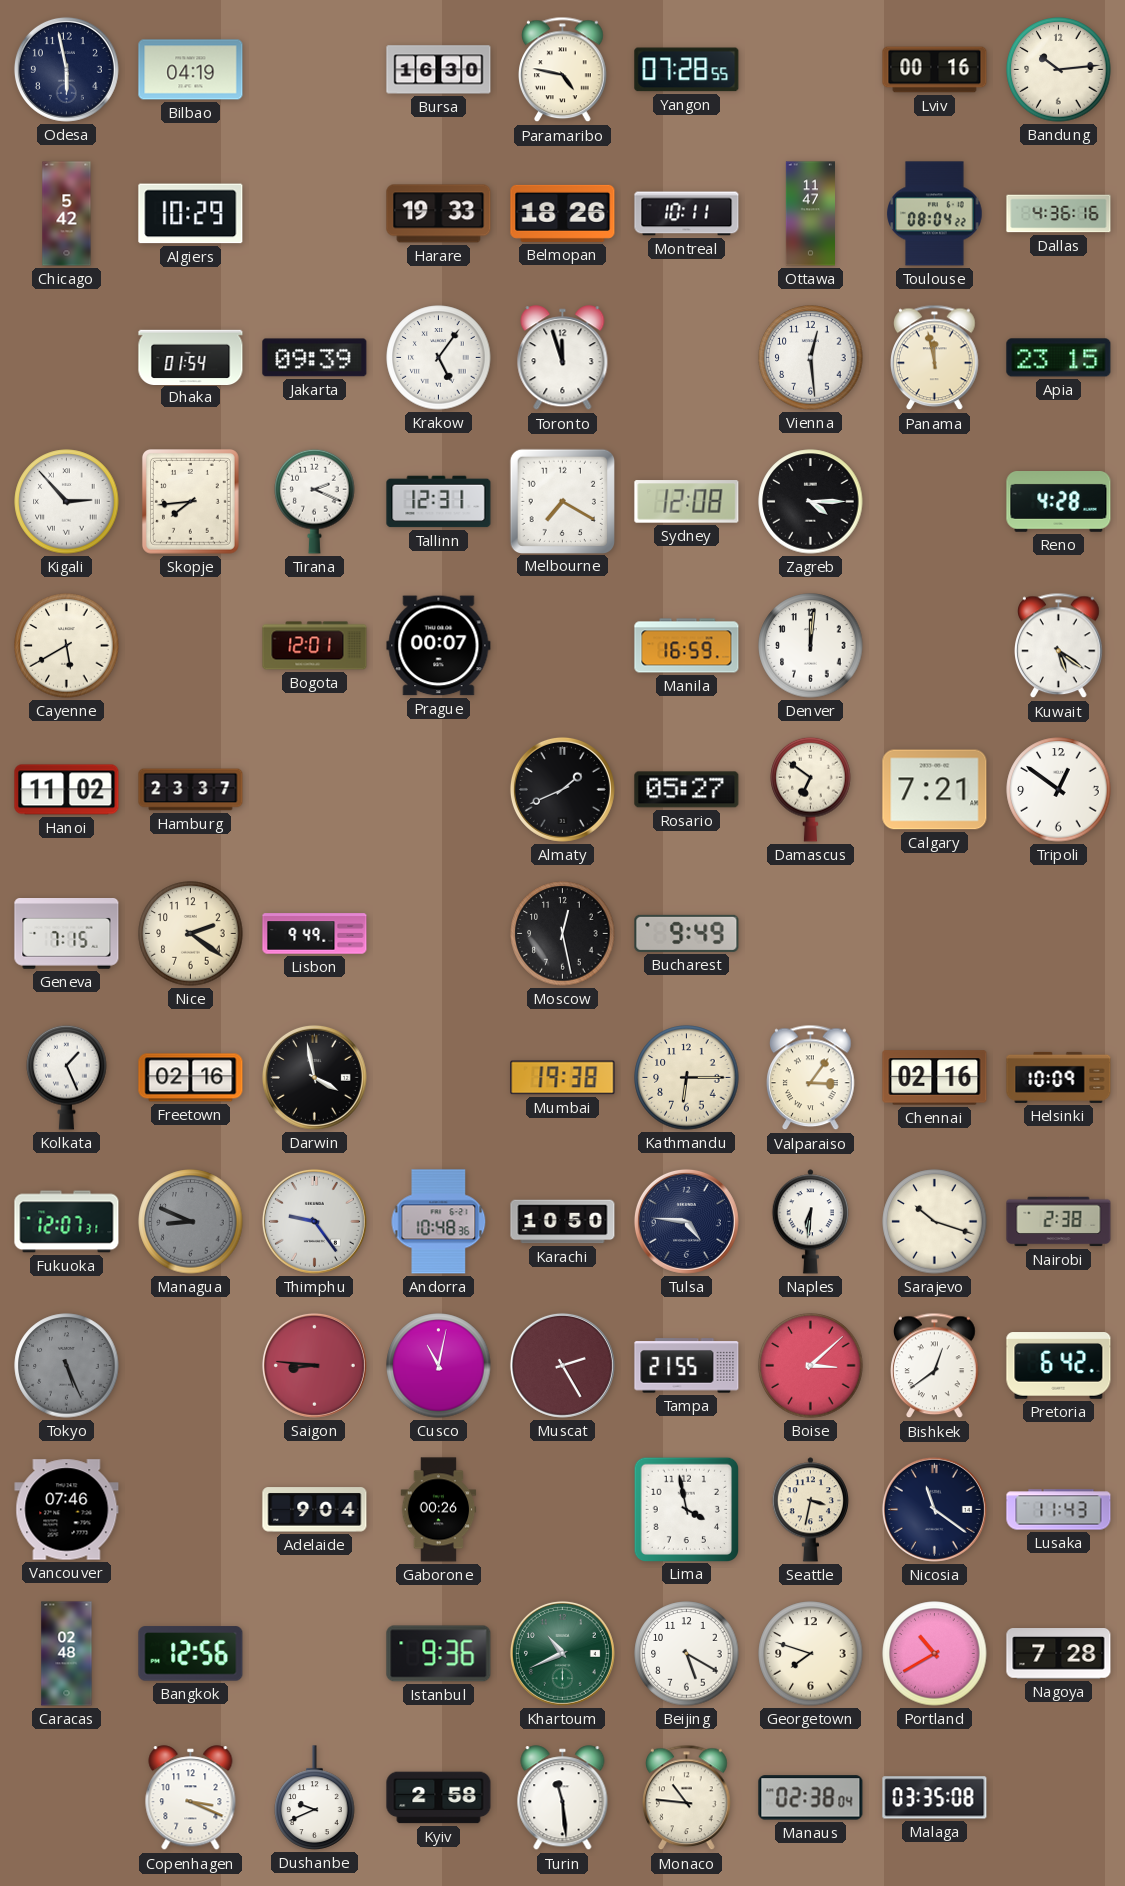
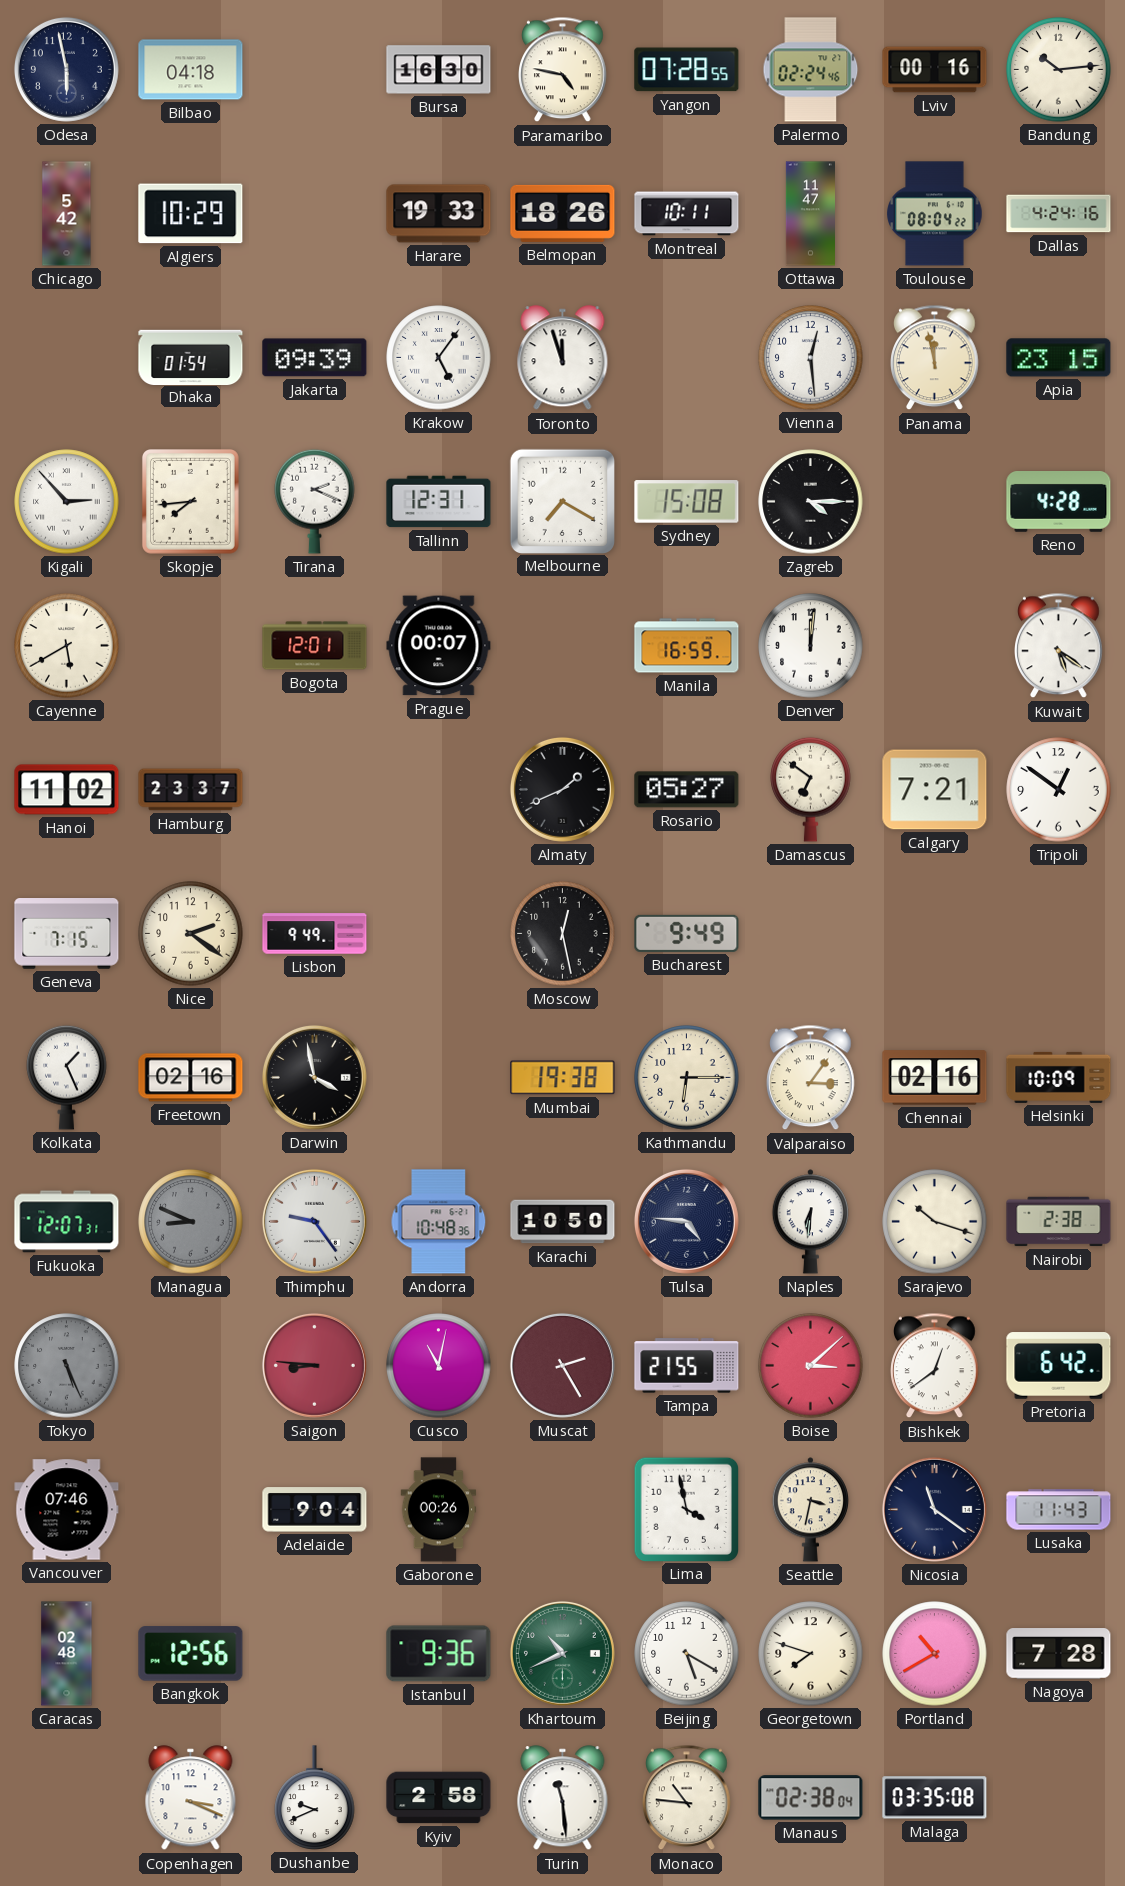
Bilbao: 04:19 -> 04:18
Palermo: none -> 02:24
Dallas: 4:36 -> 4:24
Sydney: 12:08 -> 15:08
